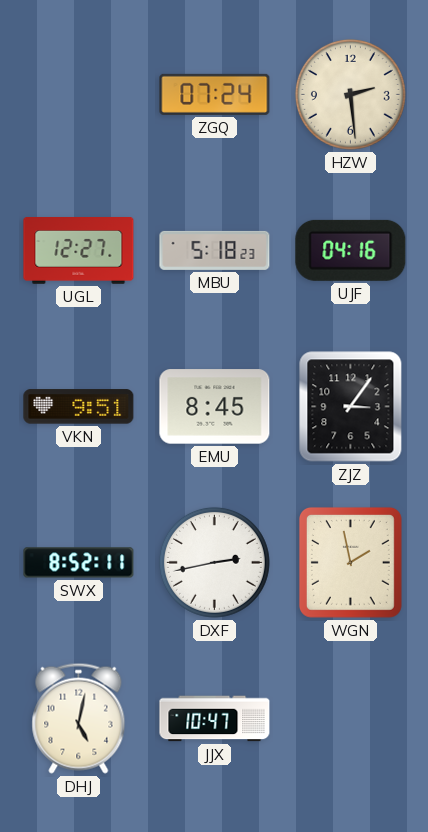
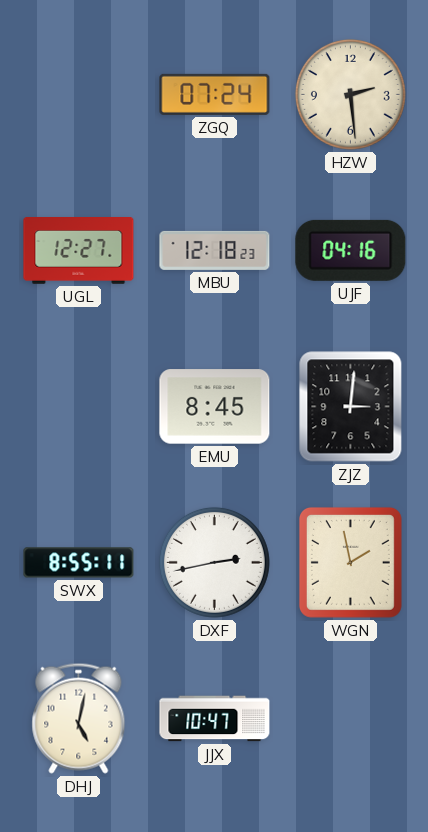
MBU: 5:18 -> 12:18
VKN: 9:51 -> none
ZJZ: 3:06 -> 3:01
SWX: 8:52 -> 8:55
